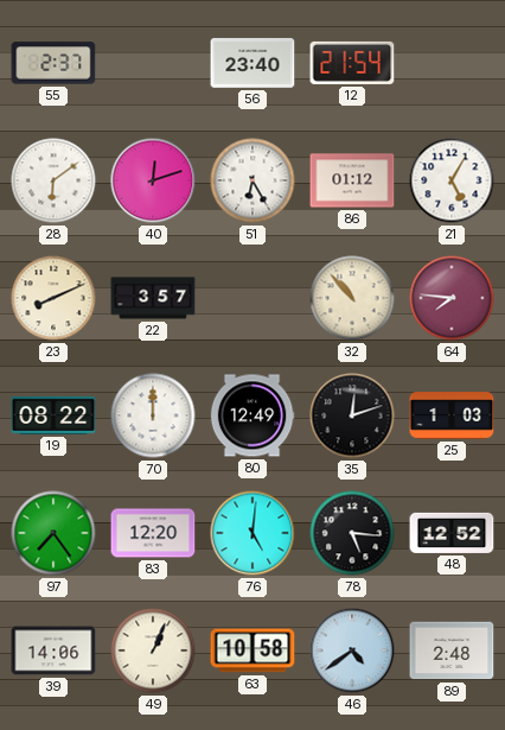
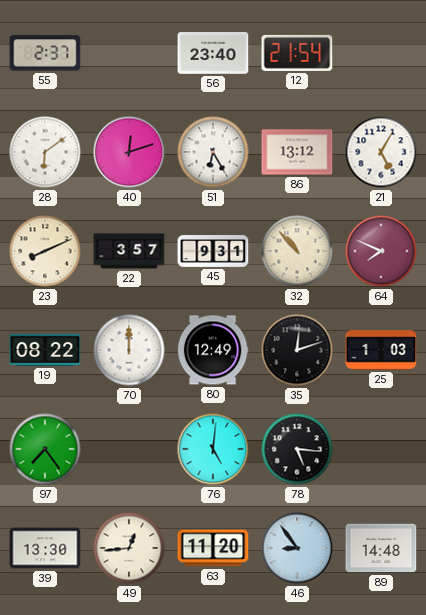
86: 01:12 -> 13:12
45: none -> 9:31
64: 7:46 -> 7:49
83: 12:20 -> none
48: 12:52 -> none
39: 14:06 -> 13:30
49: 1:04 -> 12:44
63: 10:58 -> 11:20
46: 4:39 -> 8:54
89: 2:48 -> 14:48
